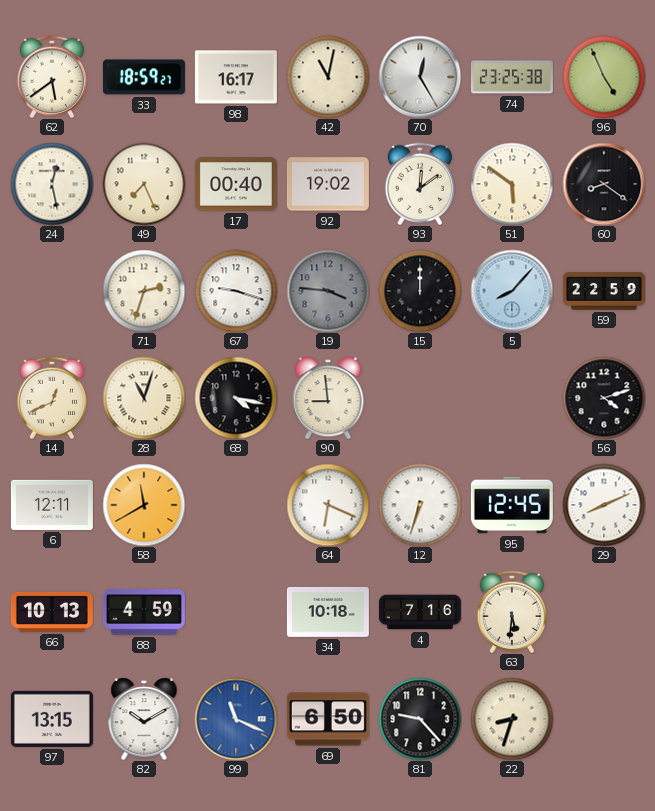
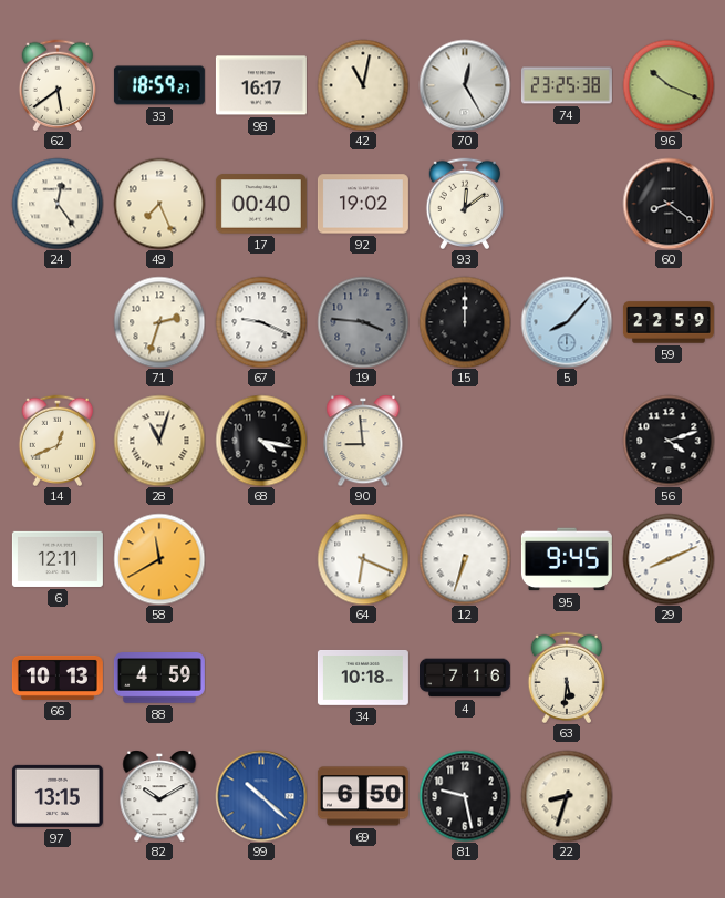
96: 4:56 -> 10:19
24: 12:28 -> 12:24
51: 5:51 -> none
67: 9:18 -> 9:19
95: 12:45 -> 9:45
99: 11:19 -> 10:22
81: 9:23 -> 9:28
